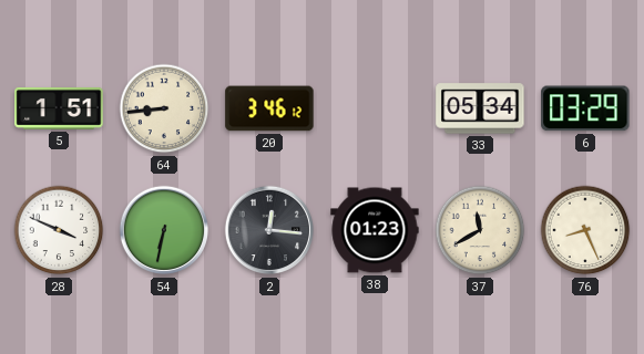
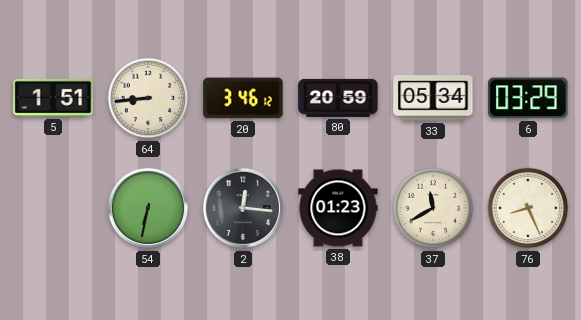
80: none -> 20:59
28: 3:49 -> none
